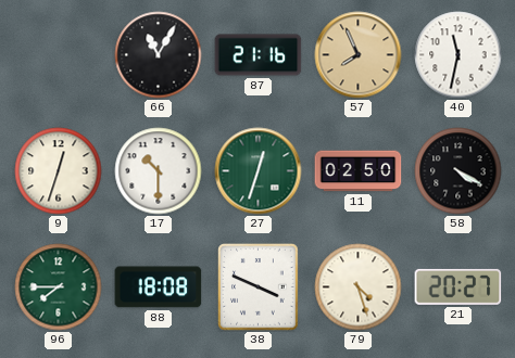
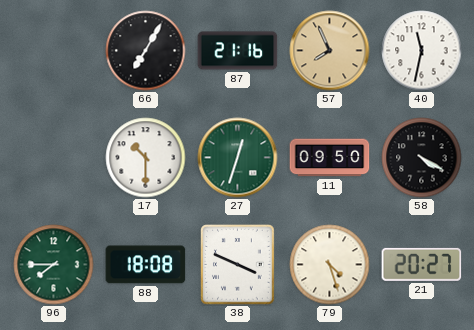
66: 11:05 -> 7:05
9: 12:33 -> none
11: 02:50 -> 09:50
